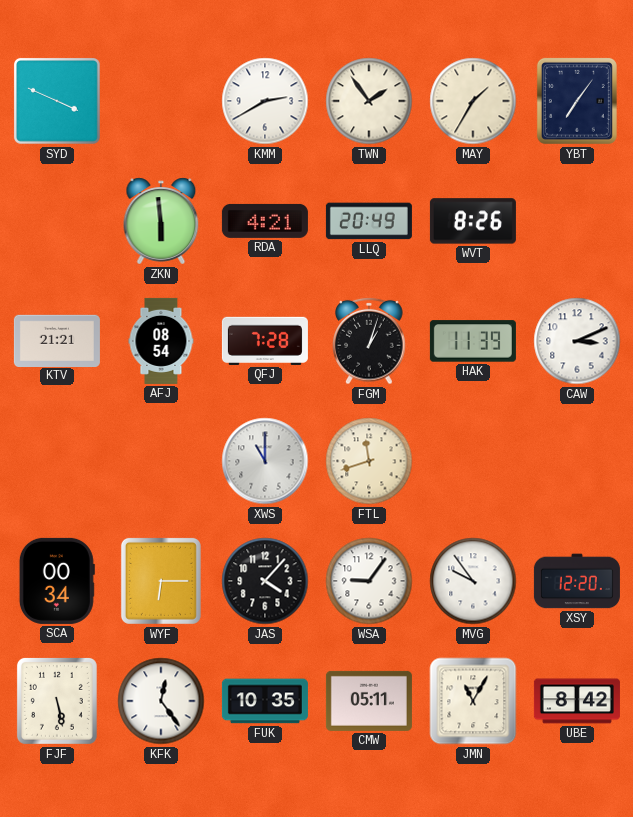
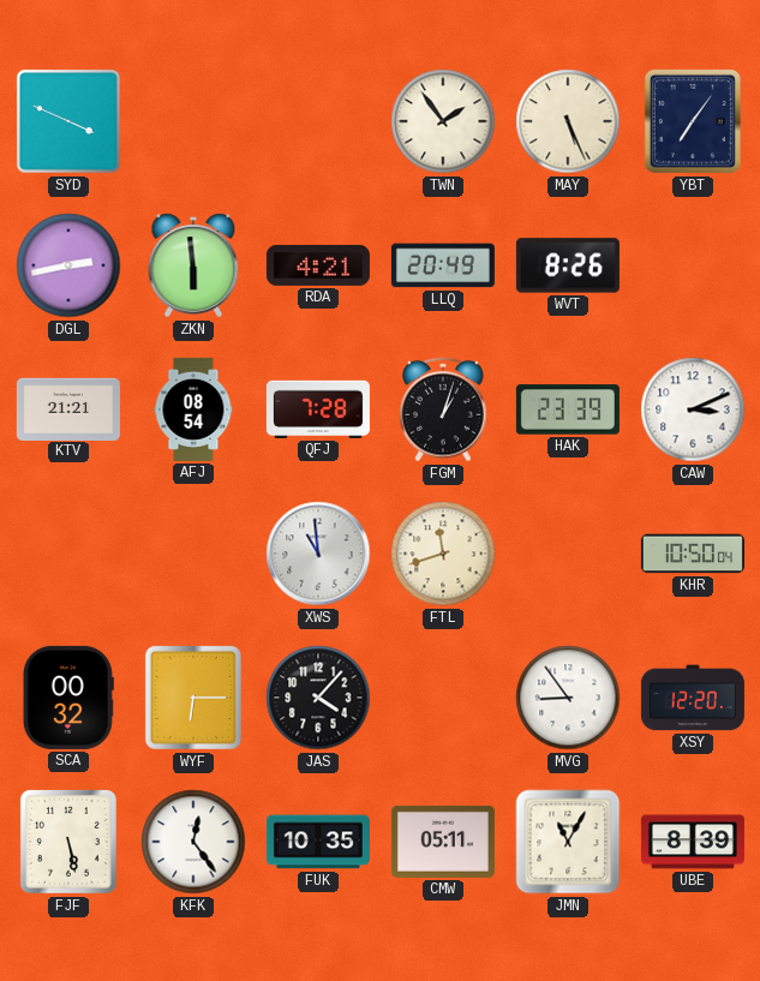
KMM: 2:40 -> none
MAY: 1:35 -> 5:26
DGL: none -> 2:43
HAK: 11:39 -> 23:39
XWS: 11:00 -> 10:59
KHR: none -> 10:50
SCA: 00:34 -> 00:32
WSA: 9:06 -> none
MVG: 9:54 -> 8:54
UBE: 8:42 -> 8:39
